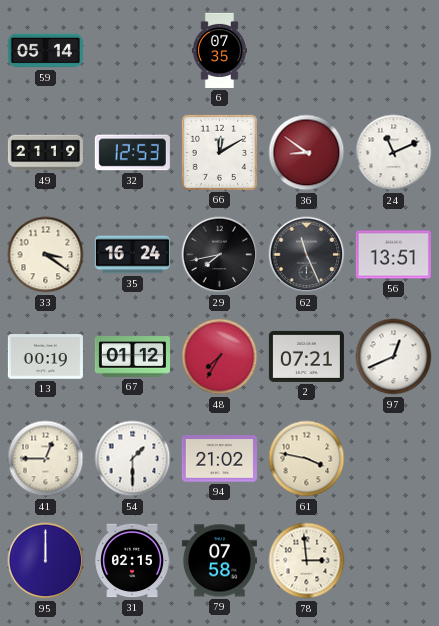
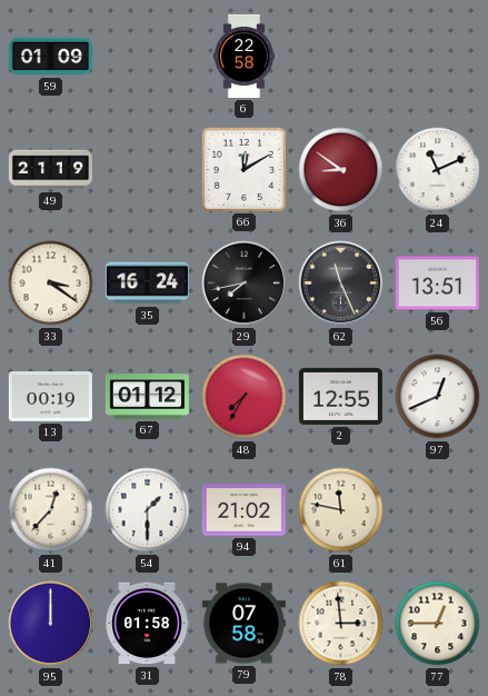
59: 05:14 -> 01:09
6: 07:35 -> 22:58
32: 12:53 -> none
2: 07:21 -> 12:55
41: 12:45 -> 12:37
61: 3:47 -> 11:47
31: 02:15 -> 01:58
77: none -> 12:45
